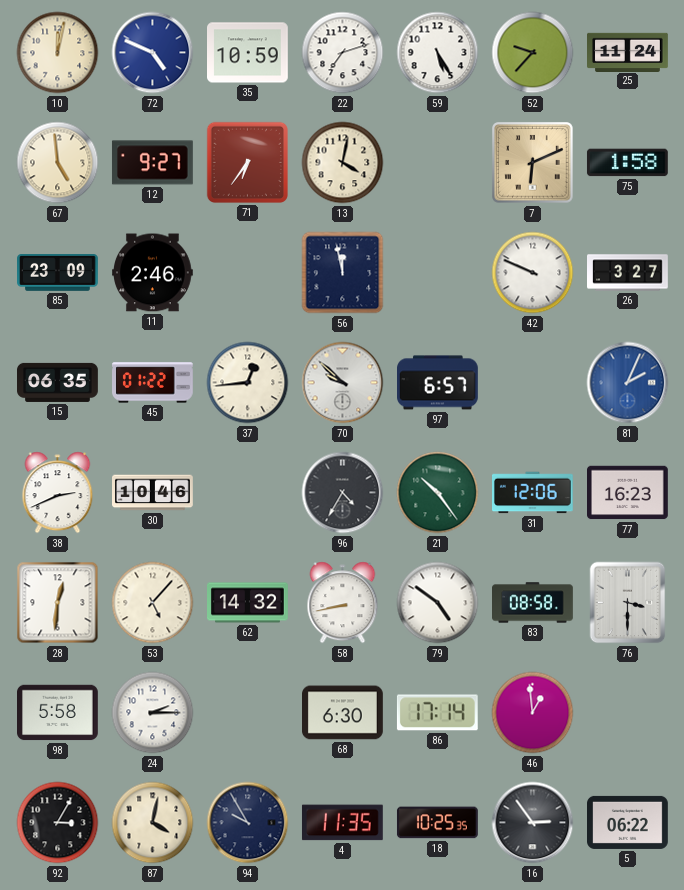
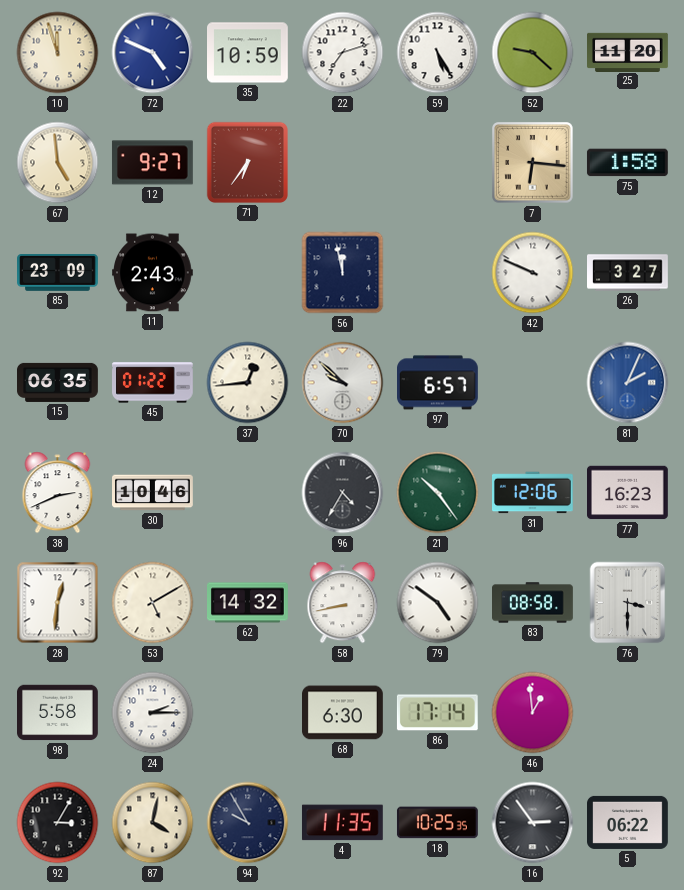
10: 12:02 -> 11:57
52: 9:37 -> 9:22
25: 11:24 -> 11:20
13: 4:02 -> none
7: 6:11 -> 6:16
11: 2:46 -> 2:43
53: 5:07 -> 5:10
